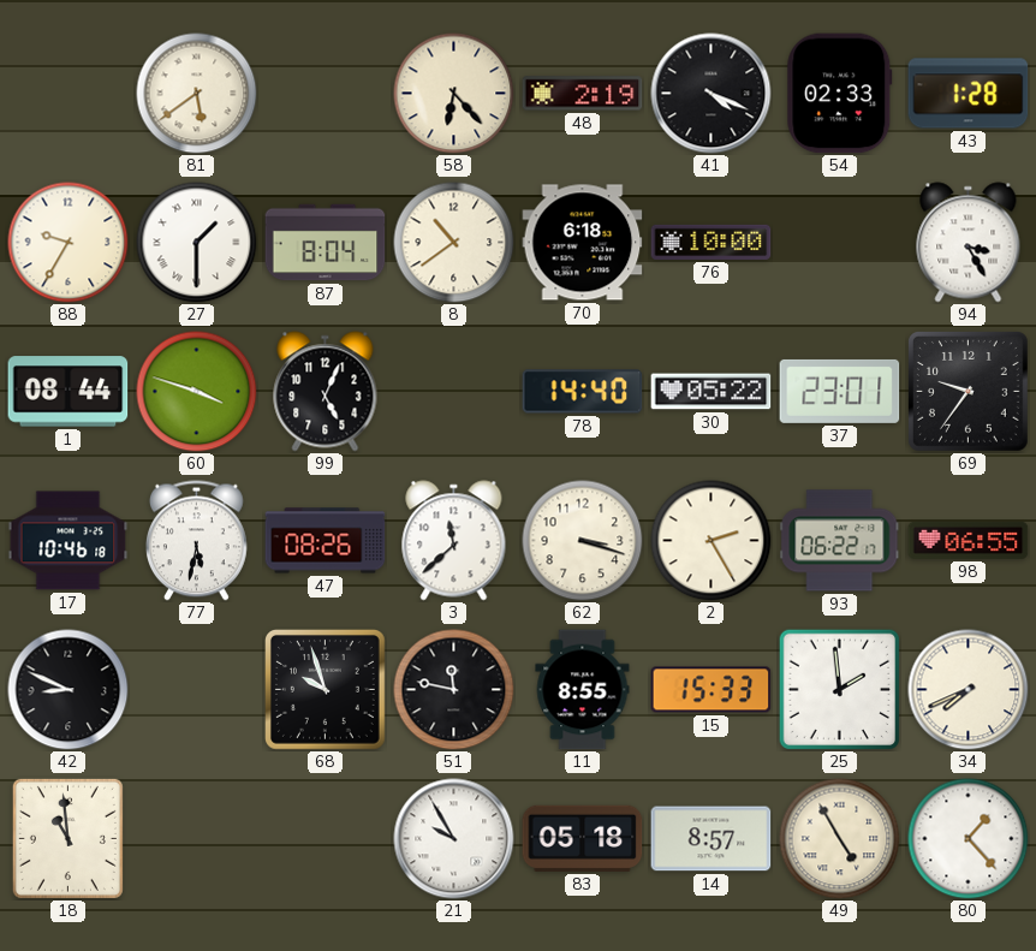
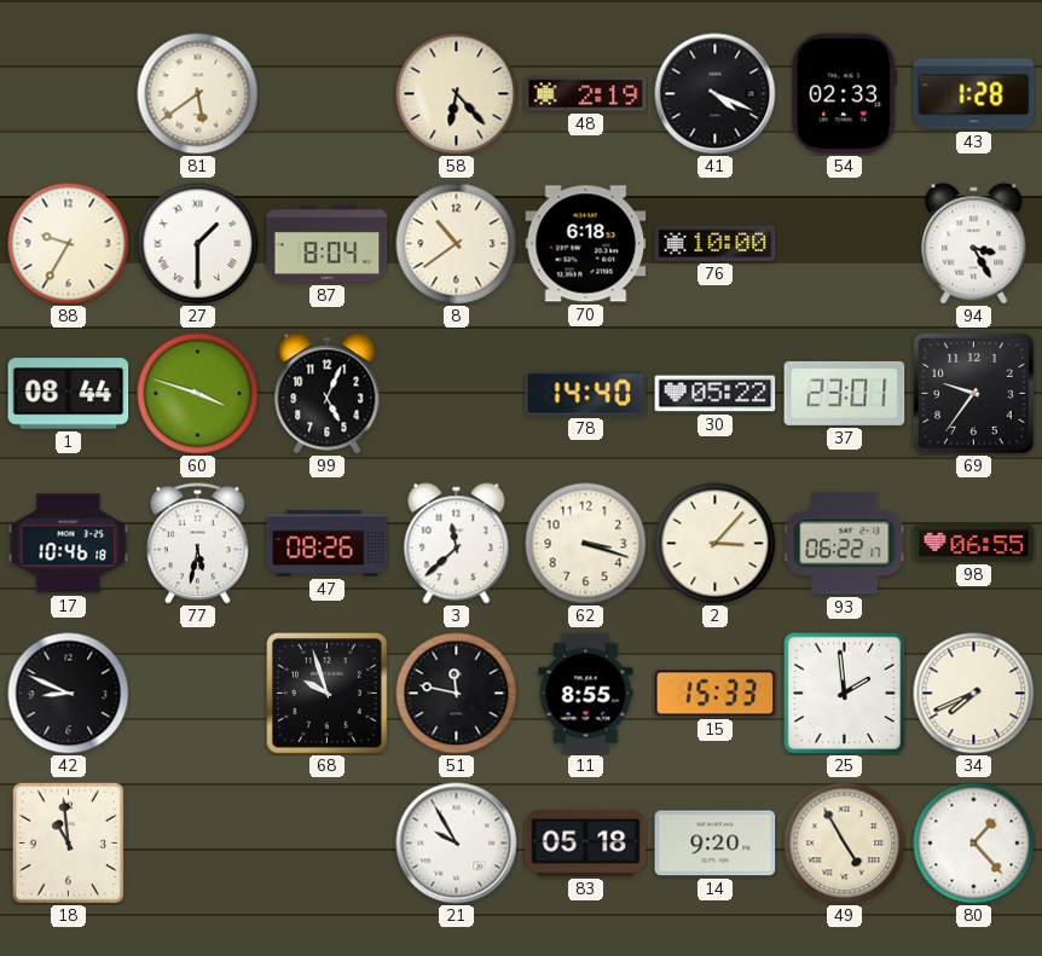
2: 2:25 -> 3:07
14: 8:57 -> 9:20
